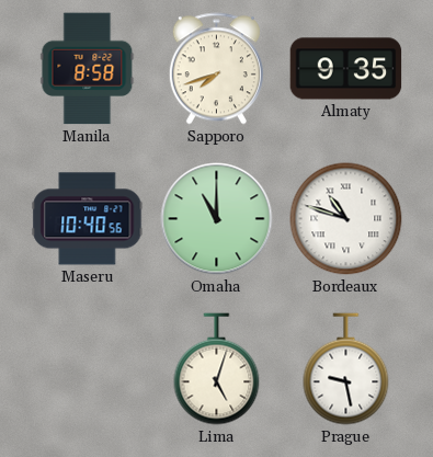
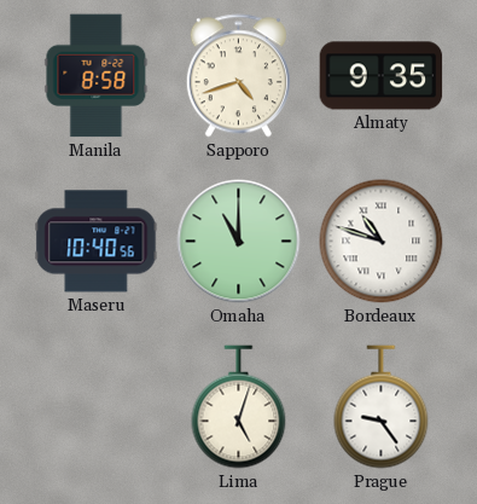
Sapporo: 7:42 -> 4:42
Prague: 9:28 -> 9:24
